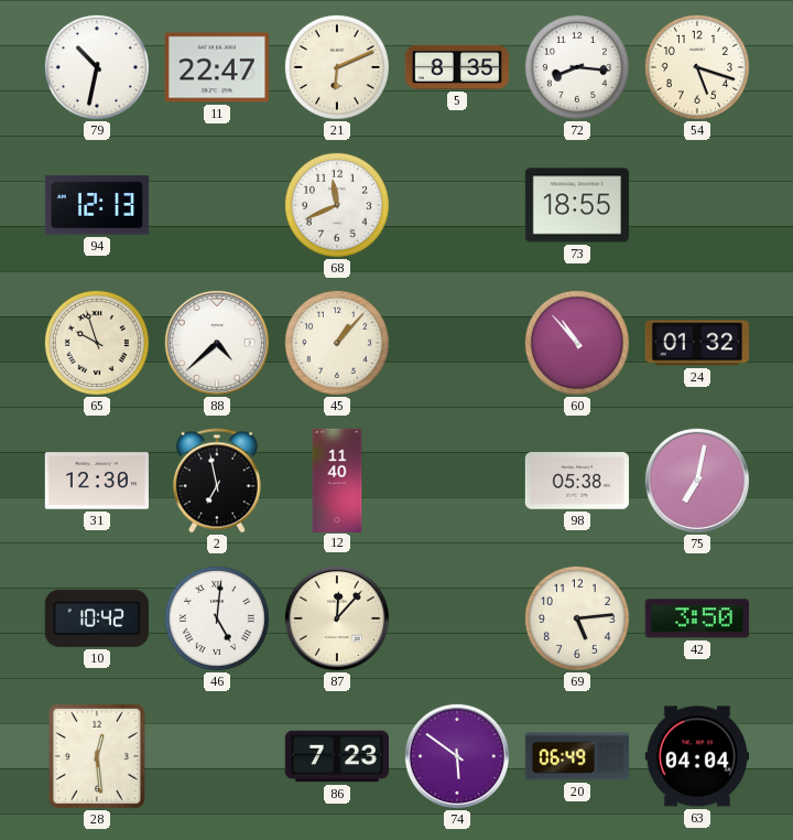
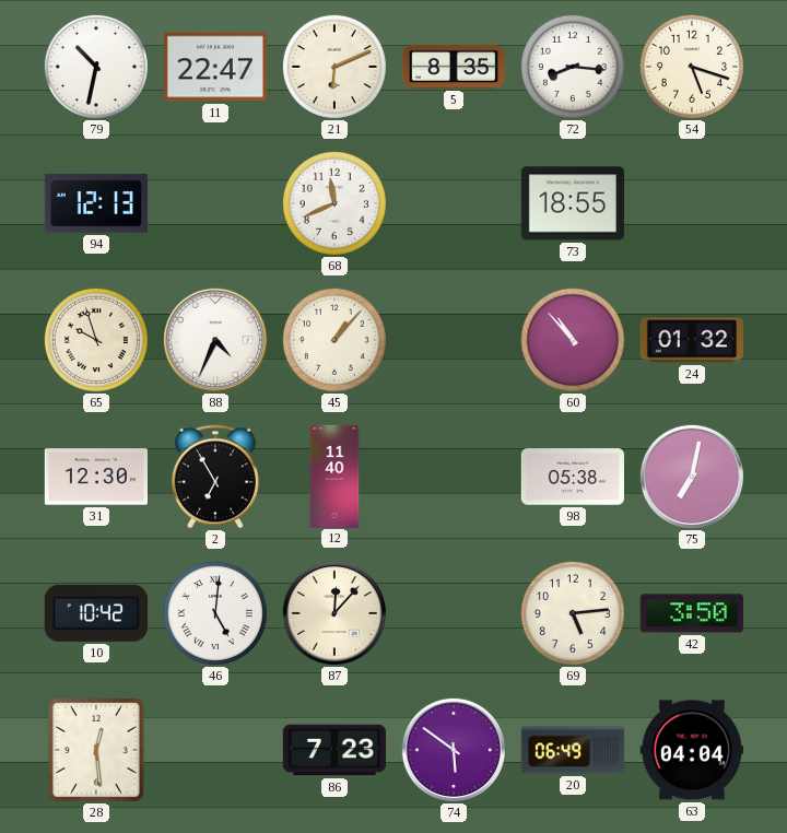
88: 4:38 -> 4:34
2: 6:58 -> 6:55
